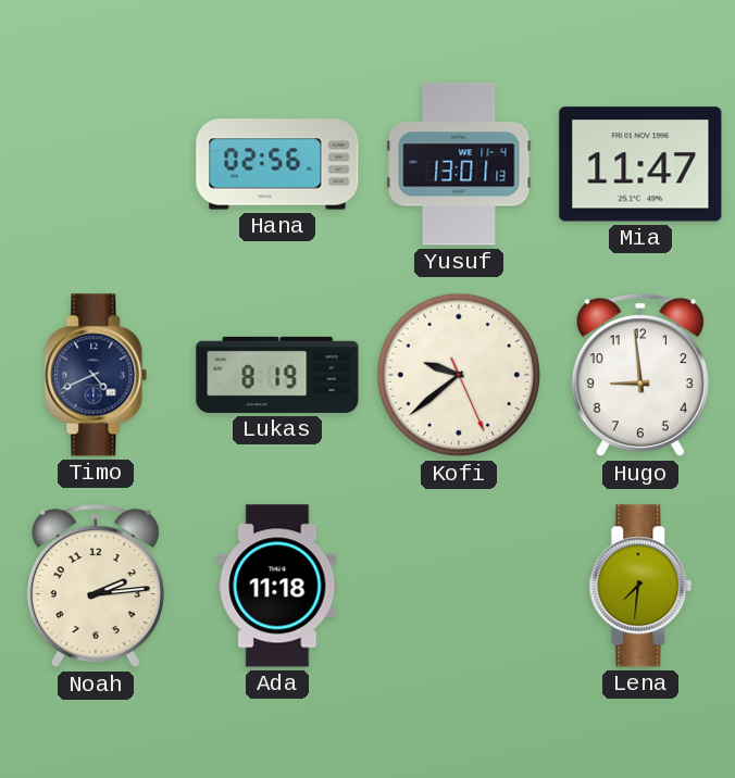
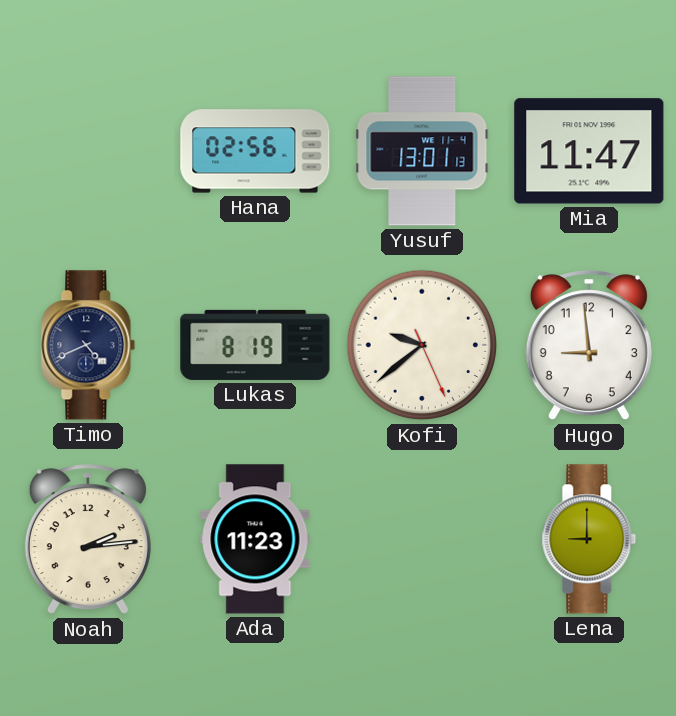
Ada: 11:18 -> 11:23
Lena: 7:31 -> 9:00
